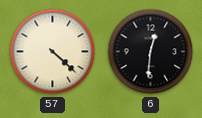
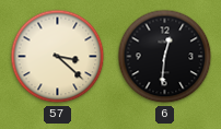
57: 4:22 -> 3:22
